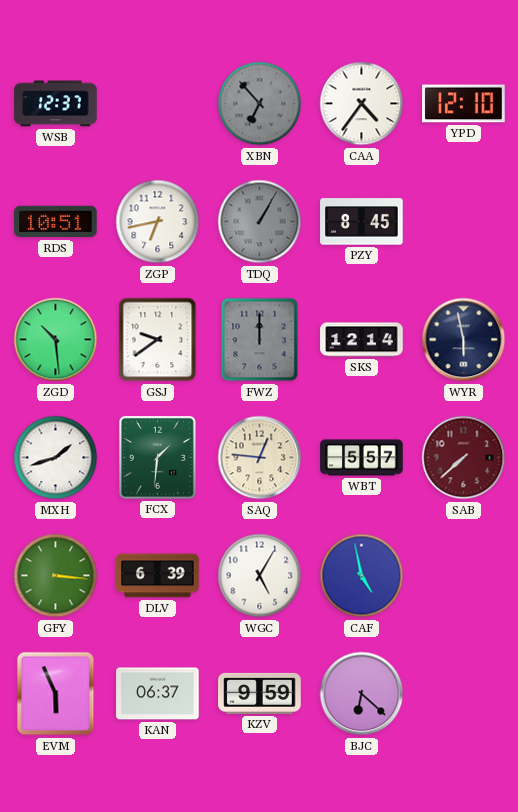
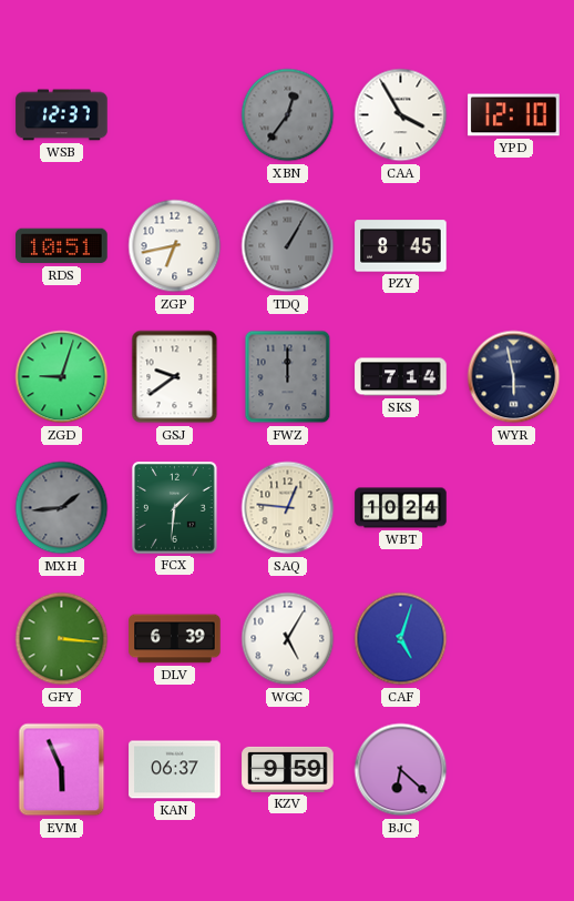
XBN: 6:53 -> 12:36
CAA: 4:36 -> 3:55
ZGD: 10:29 -> 9:03
SKS: 12:14 -> 7:14
MXH: 1:42 -> 1:44
MXH dial: white -> grey
WBT: 5:57 -> 10:24
SAB: 7:38 -> none
CAF: 4:58 -> 5:03
